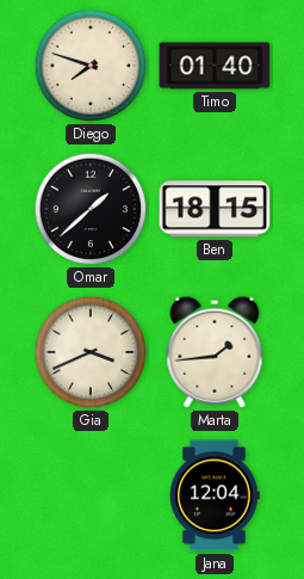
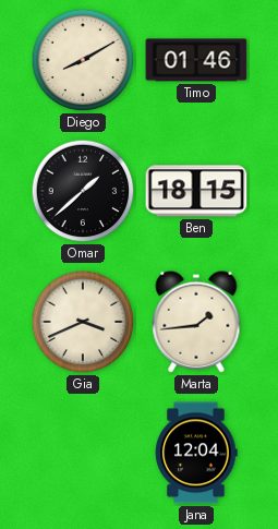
Diego: 7:48 -> 8:10
Timo: 01:40 -> 01:46
